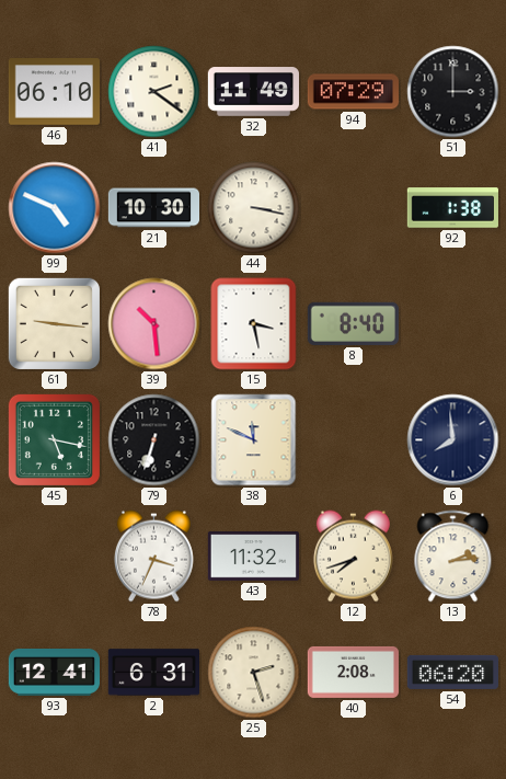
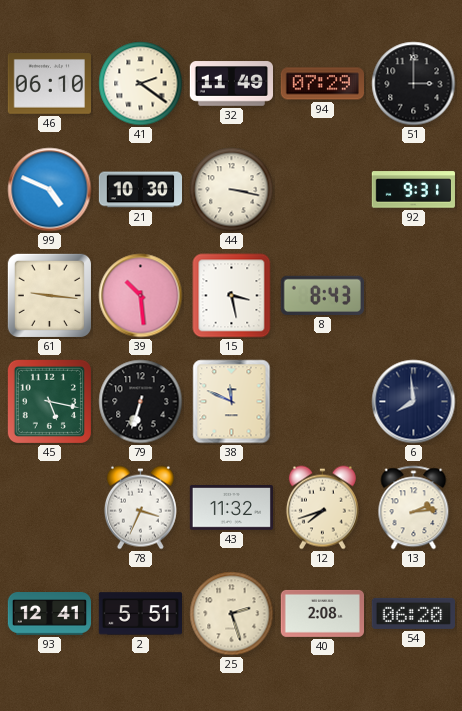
92: 1:38 -> 9:31
8: 8:40 -> 8:43
2: 6:31 -> 5:51
